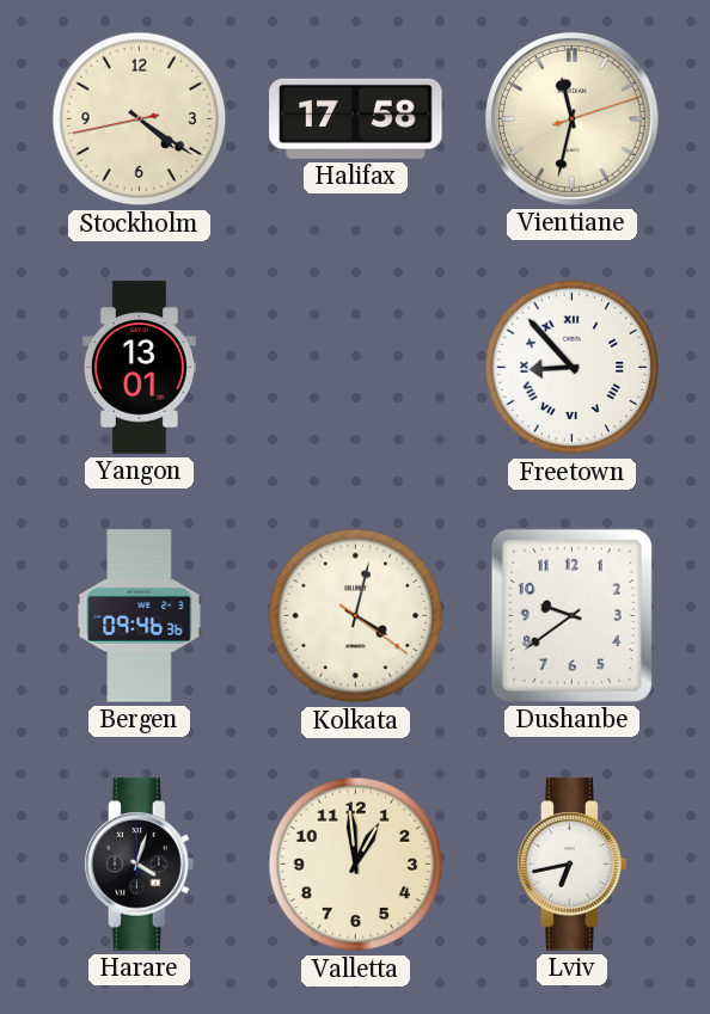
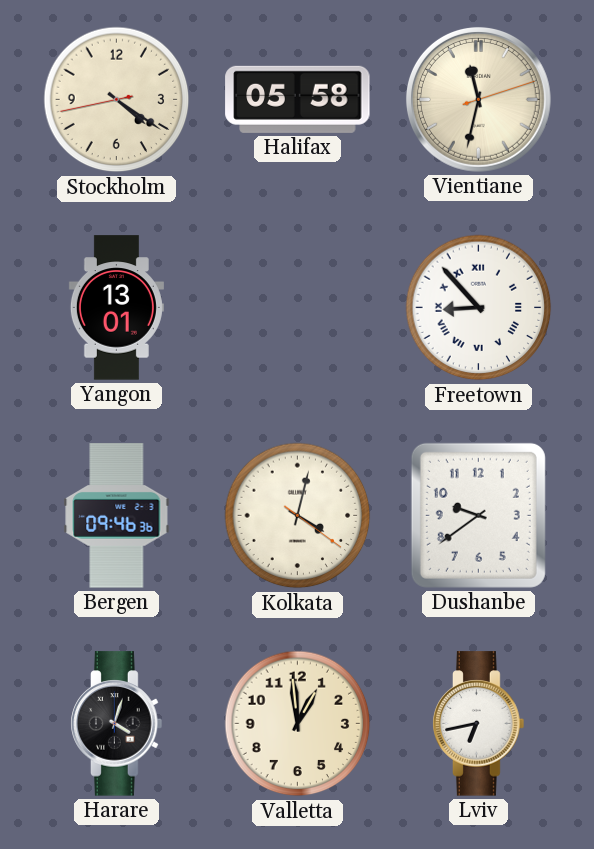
Halifax: 17:58 -> 05:58
